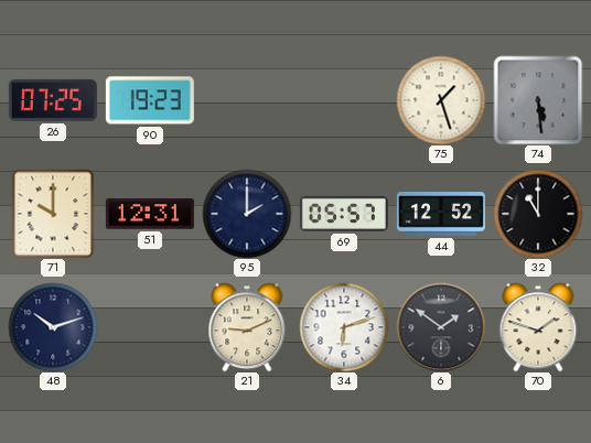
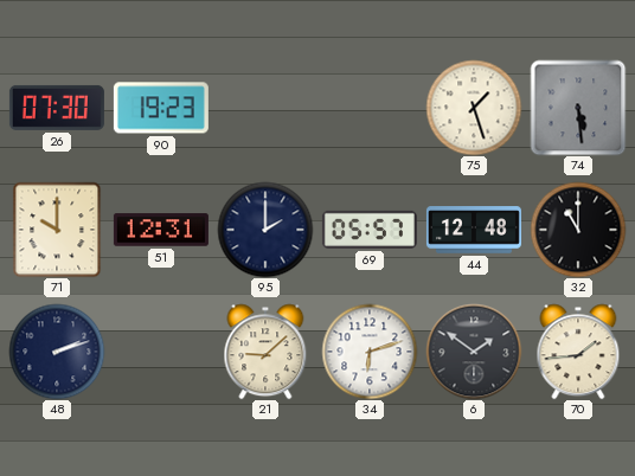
26: 07:25 -> 07:30
44: 12:52 -> 12:48
48: 10:12 -> 2:12
21: 9:11 -> 9:08
70: 1:48 -> 1:44
